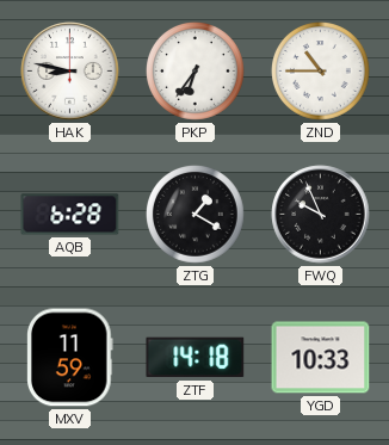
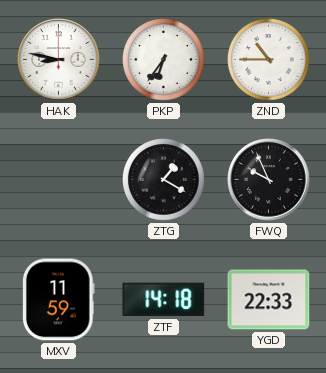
AQB: 6:28 -> none
YGD: 10:33 -> 22:33
